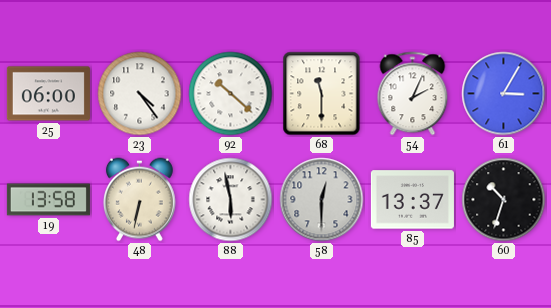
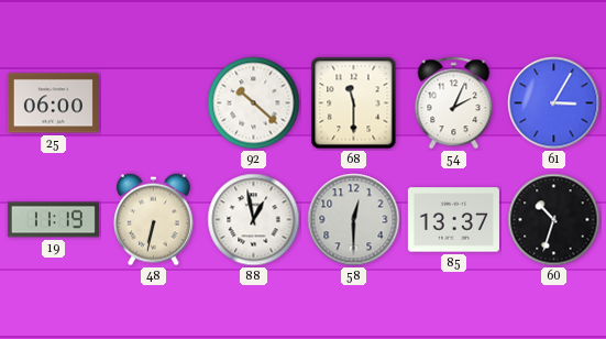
23: 4:24 -> none
19: 13:58 -> 11:19
88: 5:58 -> 12:58
